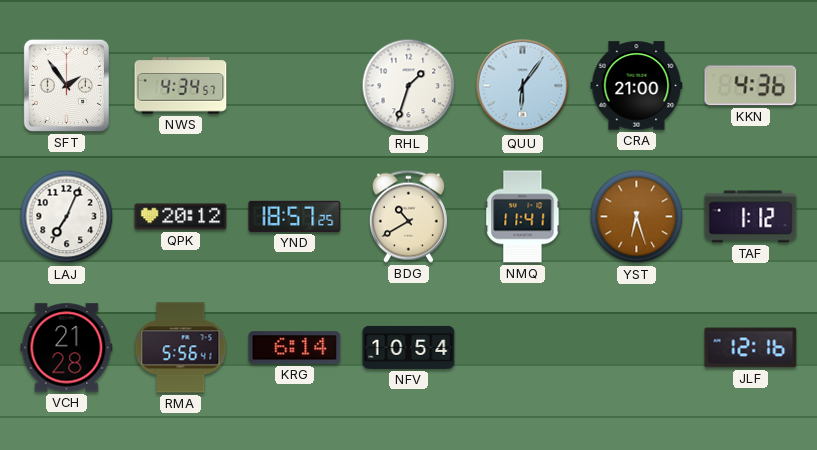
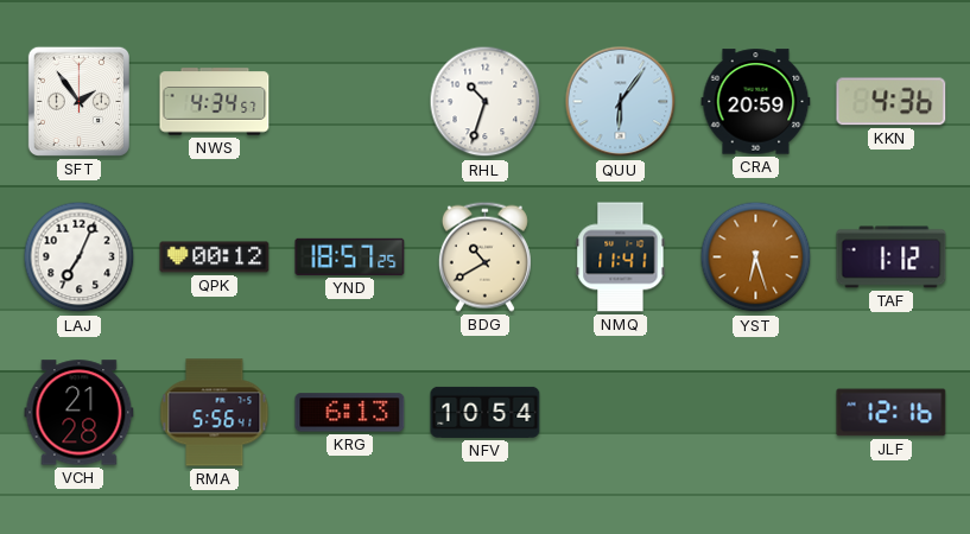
RHL: 1:33 -> 10:33
CRA: 21:00 -> 20:59
QPK: 20:12 -> 00:12
KRG: 6:14 -> 6:13
